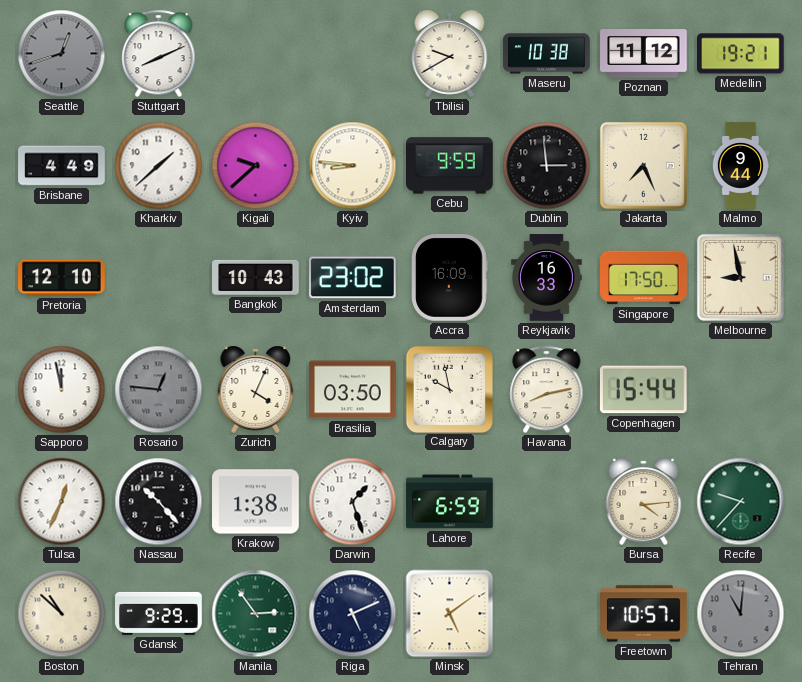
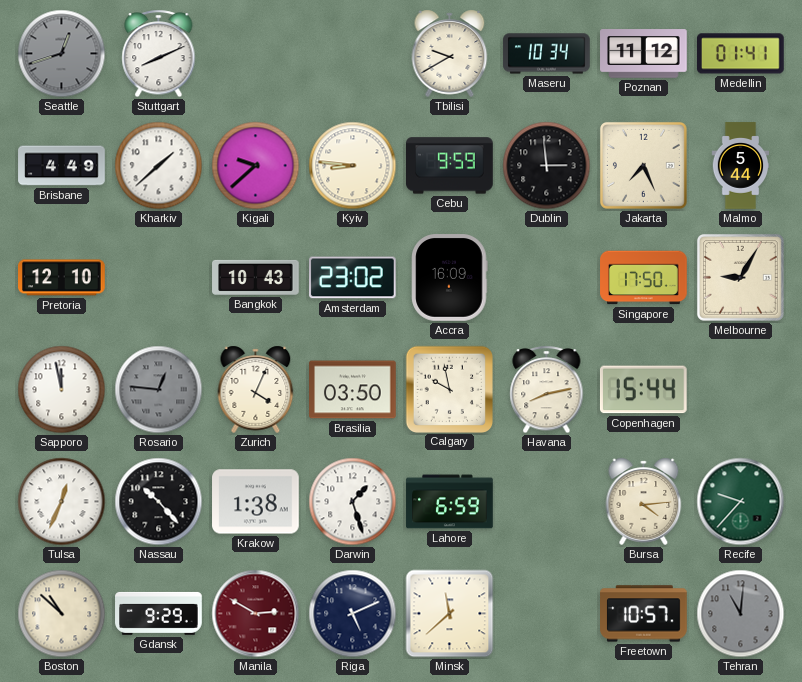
Maseru: 10:38 -> 10:34
Medellin: 19:21 -> 01:41
Malmo: 9:44 -> 5:44
Reykjavik: 16:33 -> none
Melbourne: 8:58 -> 9:05
Manila: 2:54 -> 2:50
Manila dial: green -> burgundy
Minsk: 5:09 -> 11:38
